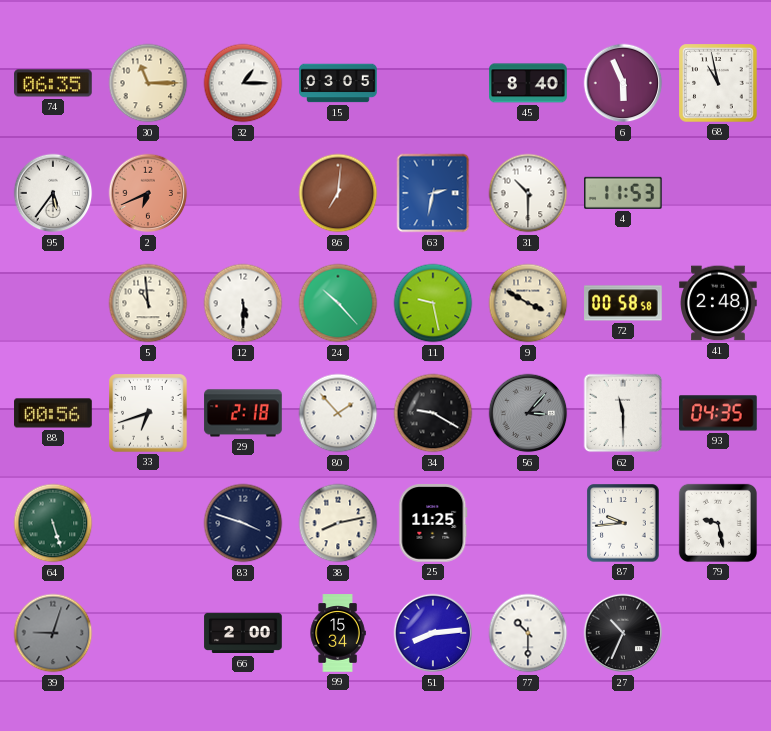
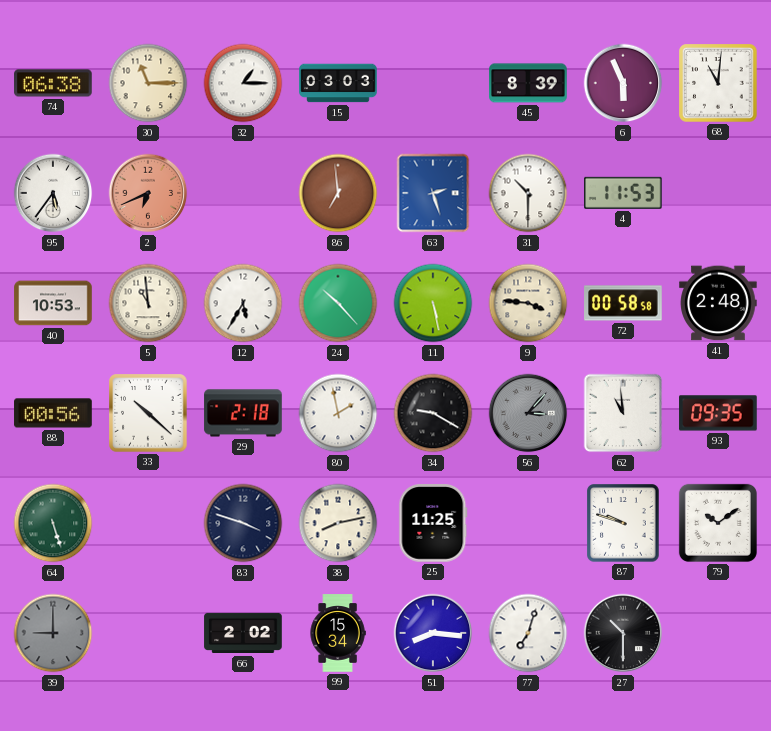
74: 06:35 -> 06:38
15: 03:05 -> 03:03
45: 8:40 -> 8:39
68: 10:58 -> 11:01
86: 7:01 -> 6:59
63: 2:32 -> 2:27
40: none -> 10:53
12: 5:30 -> 5:35
11: 9:28 -> 5:28
9: 3:50 -> 3:46
33: 6:42 -> 10:22
80: 1:53 -> 1:58
62: 11:30 -> 10:59
93: 04:35 -> 09:35
87: 9:44 -> 9:48
79: 9:28 -> 10:09
39: 9:03 -> 9:00
66: 2:00 -> 2:02
51: 8:14 -> 8:16
77: 10:30 -> 7:03
27: 10:34 -> 10:30
